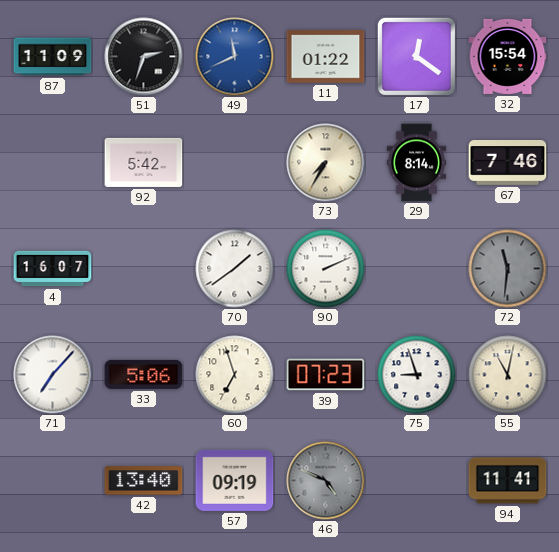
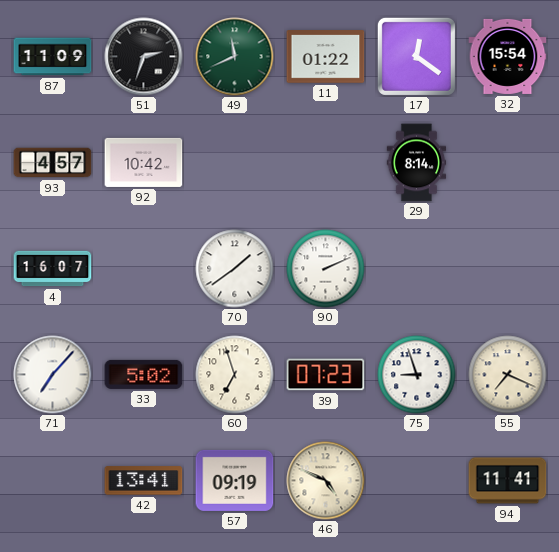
49 dial: blue -> green
93: none -> 4:57
92: 5:42 -> 10:42
73: 7:35 -> none
67: 7:46 -> none
72: 11:31 -> none
33: 5:06 -> 5:02
55: 11:02 -> 7:19
42: 13:40 -> 13:41
46 dial: grey -> cream
